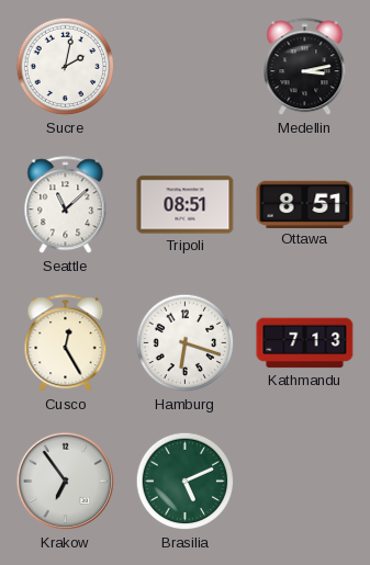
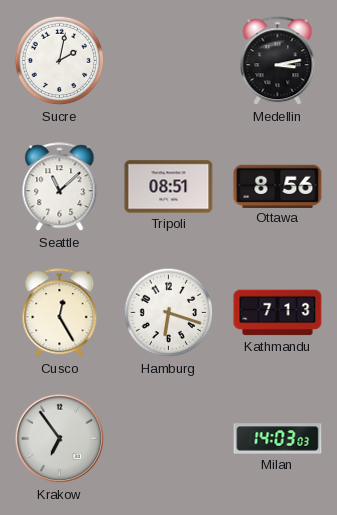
Ottawa: 8:51 -> 8:56
Brasilia: 5:11 -> none
Milan: none -> 14:03
